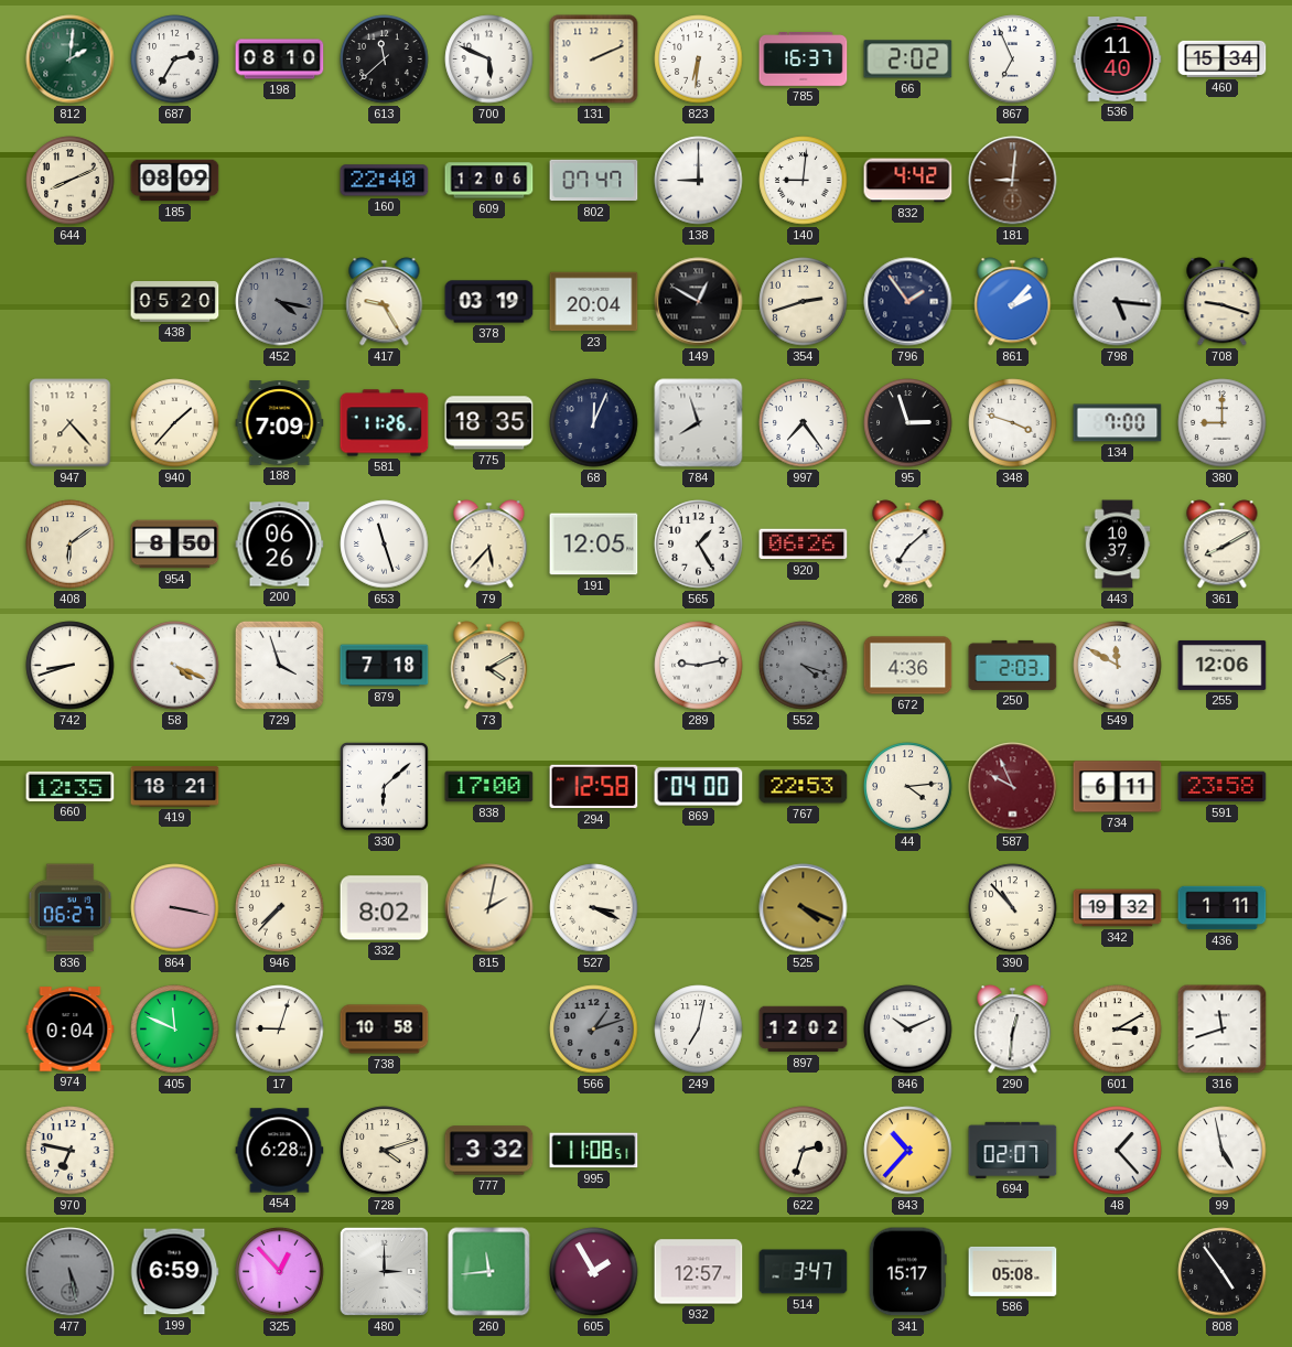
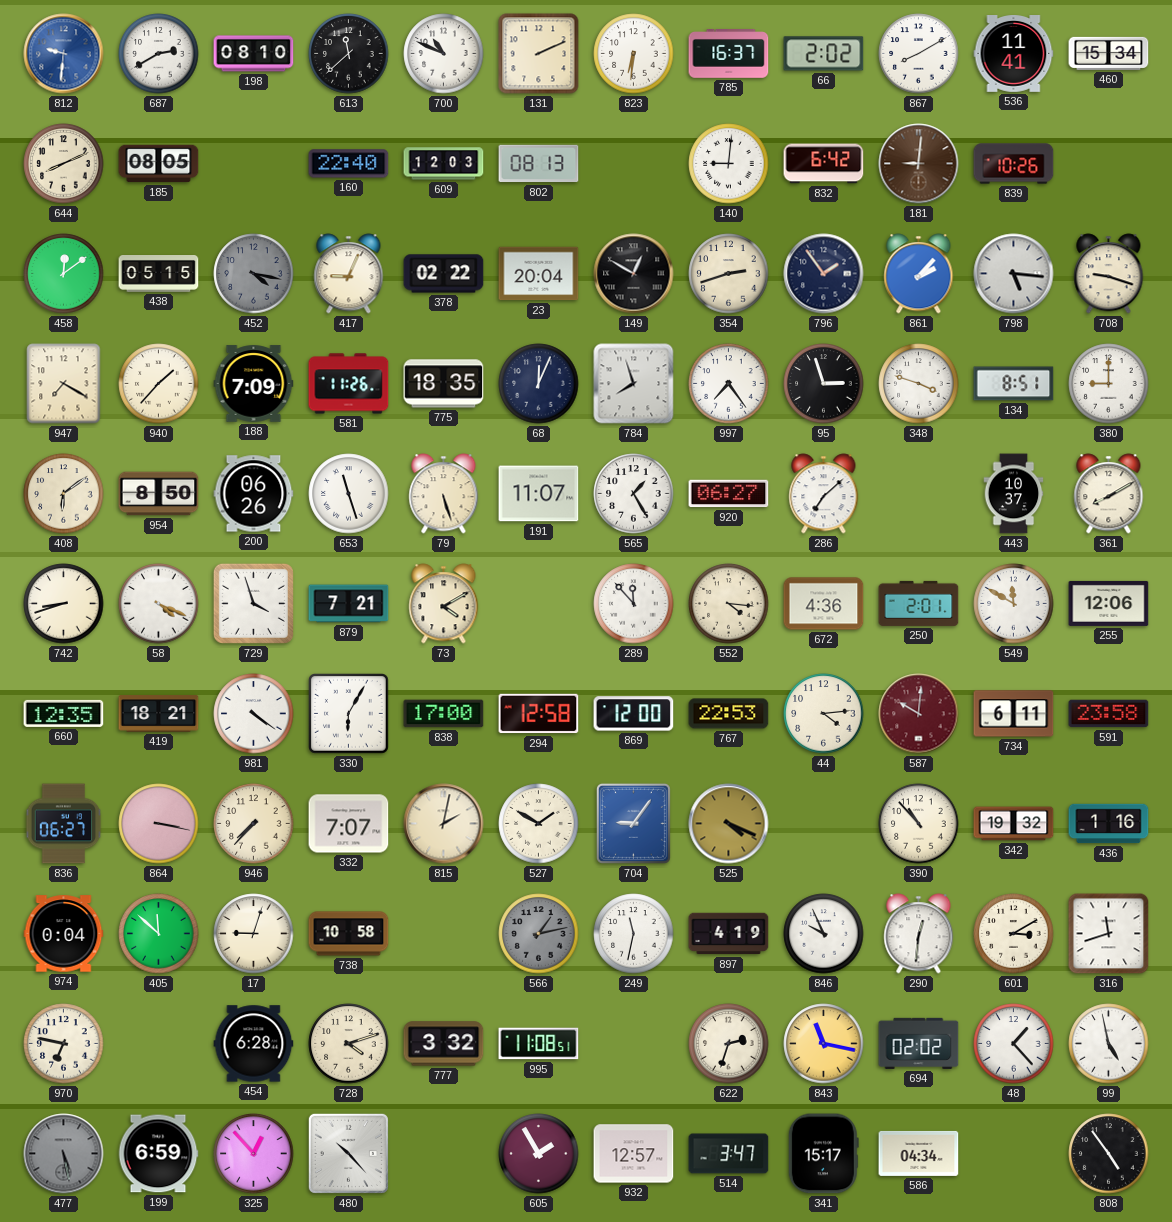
812: 2:01 -> 9:31
812 dial: green -> blue
687: 2:35 -> 2:40
700: 5:49 -> 10:49
867: 6:56 -> 8:10
536: 11:40 -> 11:41
185: 08:09 -> 08:05
609: 12:06 -> 12:03
802: 07:47 -> 08:13
138: 9:00 -> none
832: 4:42 -> 6:42
839: none -> 10:26
458: none -> 12:09
438: 05:20 -> 05:15
417: 9:25 -> 9:04
378: 03:19 -> 02:22
947: 7:23 -> 7:20
134: 7:00 -> 8:51
79: 5:37 -> 5:27
191: 12:05 -> 11:07
920: 06:26 -> 06:27
879: 7:18 -> 7:21
289: 9:13 -> 11:53
552: 4:18 -> 4:16
552 dial: grey -> cream
250: 2:03 -> 2:01
981: none -> 4:21
330: 6:08 -> 6:05
869: 04:00 -> 12:00
587: 9:56 -> 10:01
332: 8:02 -> 7:07
527: 3:19 -> 1:50
704: none -> 9:06
436: 1:11 -> 1:16
405: 11:49 -> 11:52
566: 1:12 -> 1:13
249: 7:02 -> 11:32
897: 12:02 -> 4:19
846: 10:11 -> 9:56
843: 10:37 -> 11:17
694: 02:07 -> 02:02
480: 3:00 -> 10:23
260: 11:44 -> none
586: 05:08 -> 04:34
